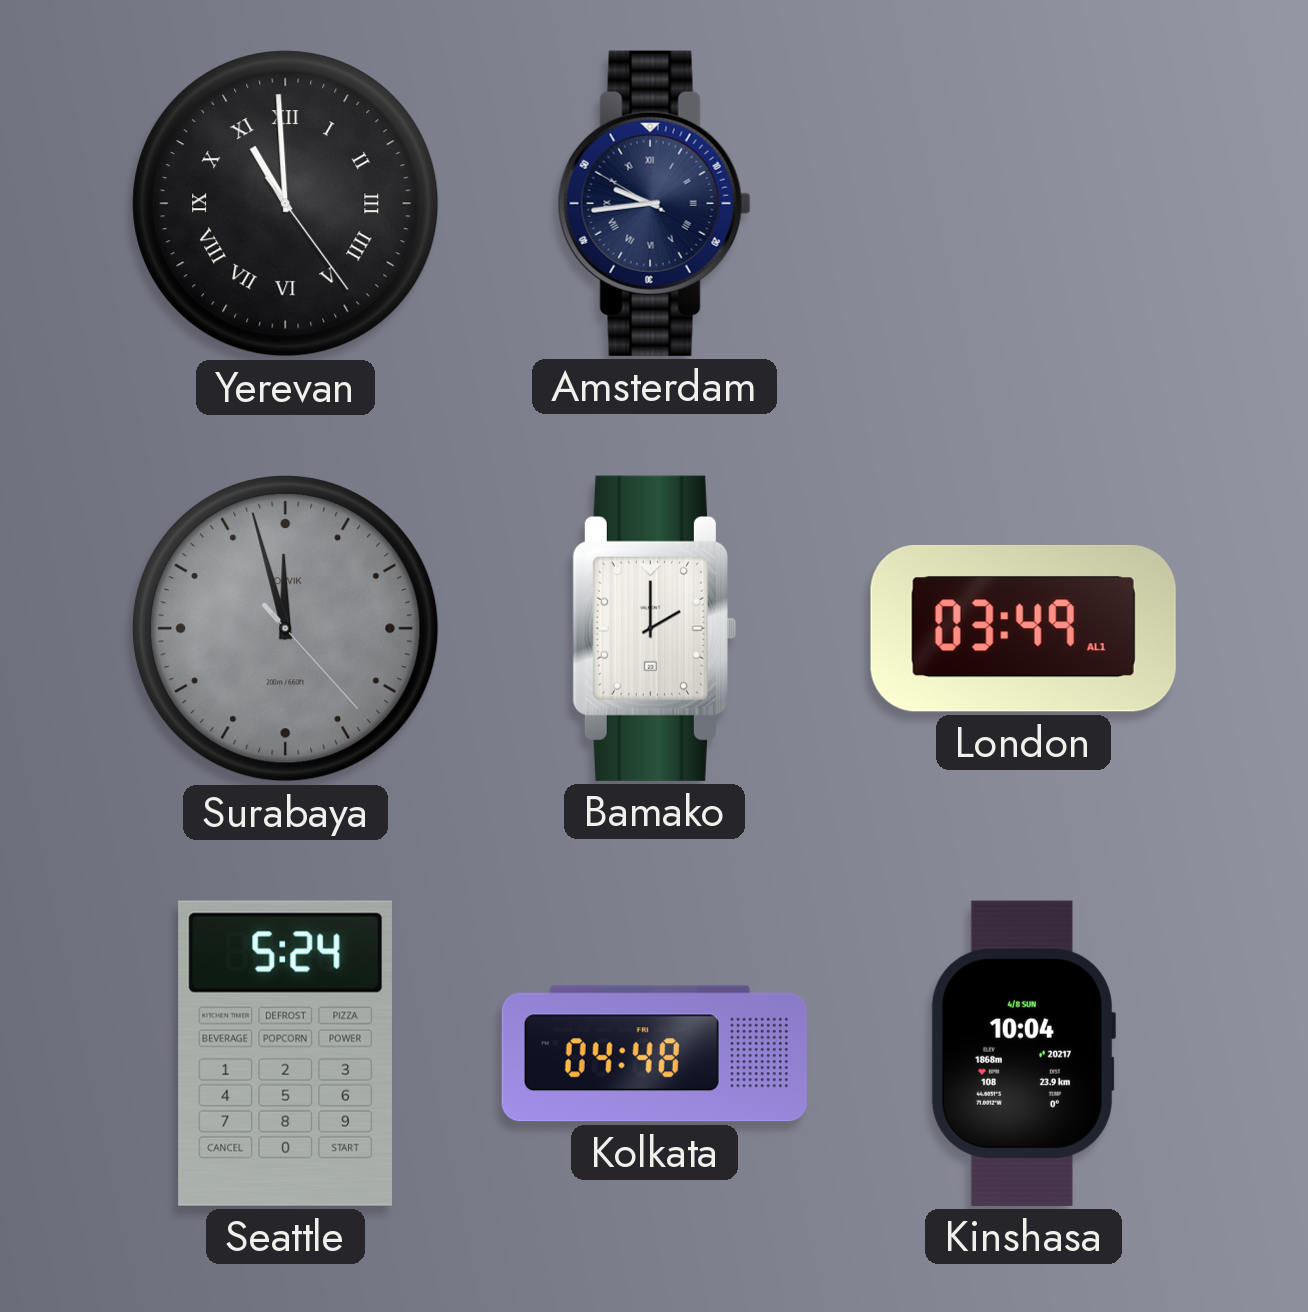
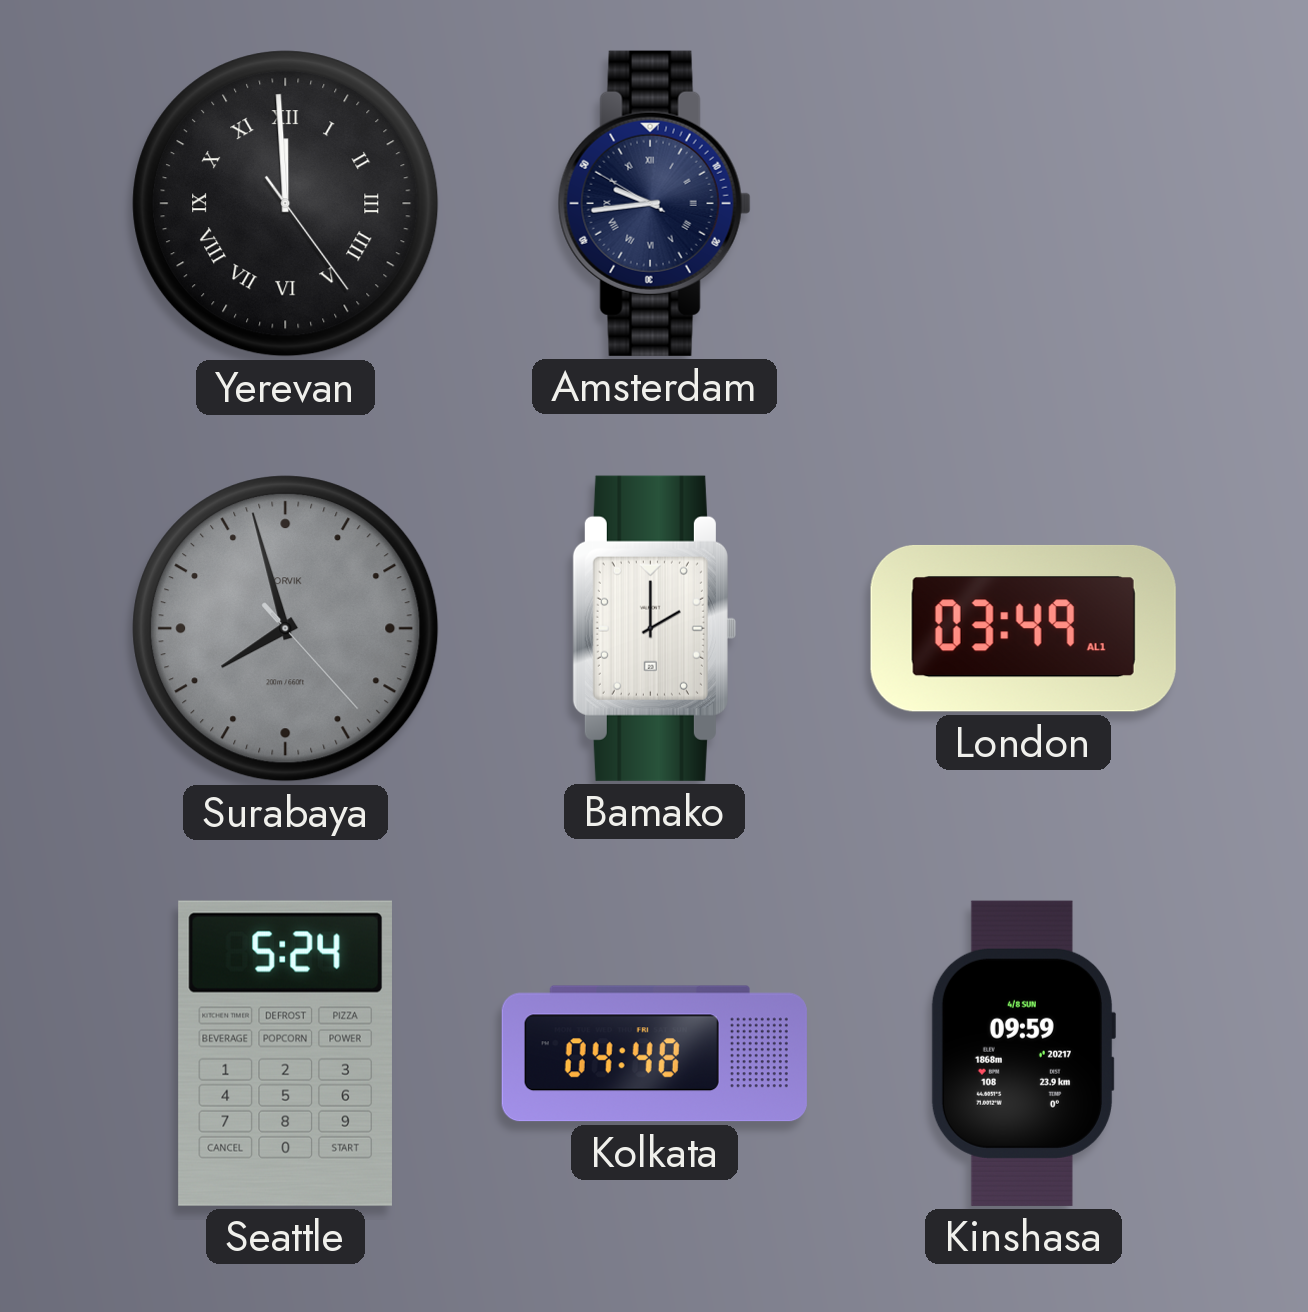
Yerevan: 10:59 -> 11:59
Surabaya: 11:57 -> 7:57
Kinshasa: 10:04 -> 09:59
